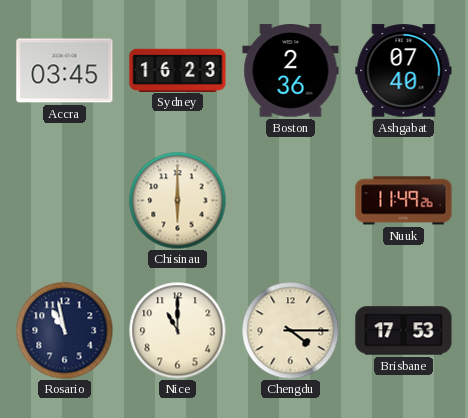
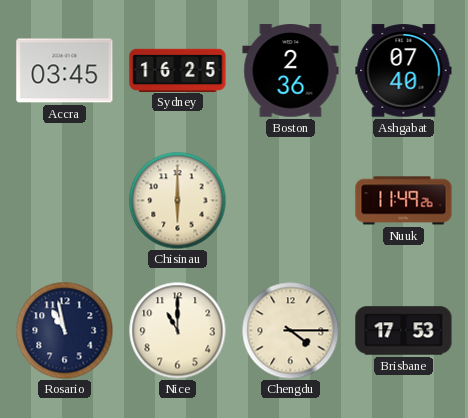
Sydney: 16:23 -> 16:25
